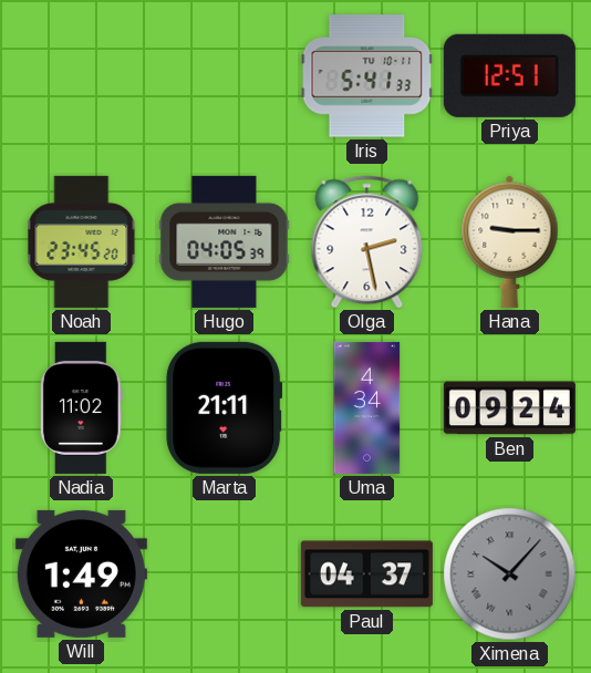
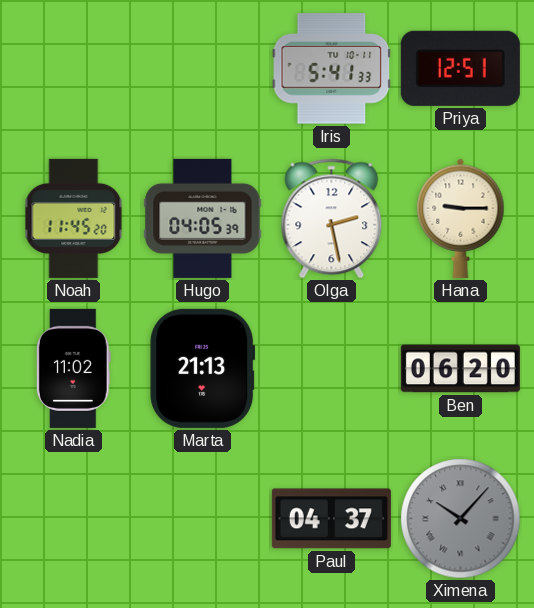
Noah: 23:45 -> 11:45
Marta: 21:11 -> 21:13
Uma: 4:34 -> none
Ben: 09:24 -> 06:20
Will: 1:49 -> none
